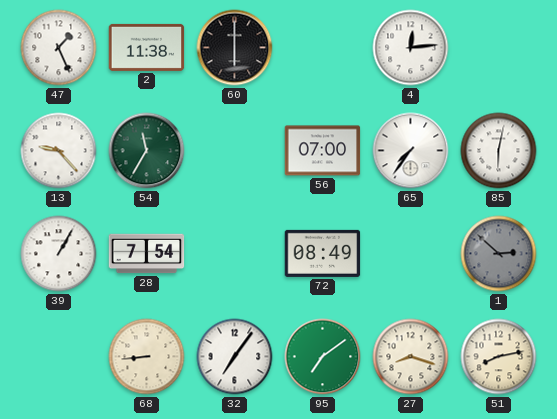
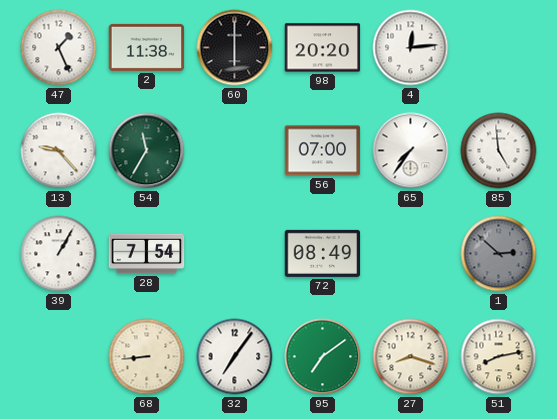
98: none -> 20:20
85: 6:02 -> 4:59
